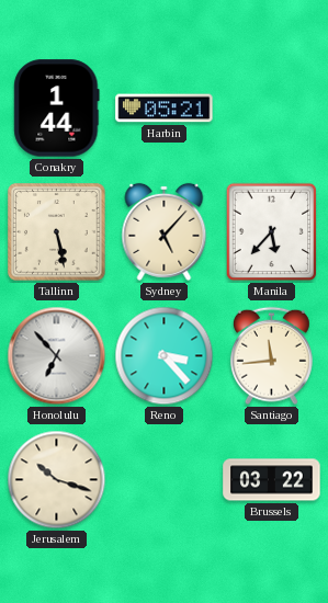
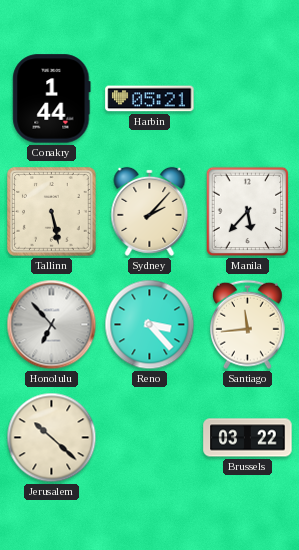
Sydney: 5:07 -> 2:07
Jerusalem: 10:18 -> 10:22
